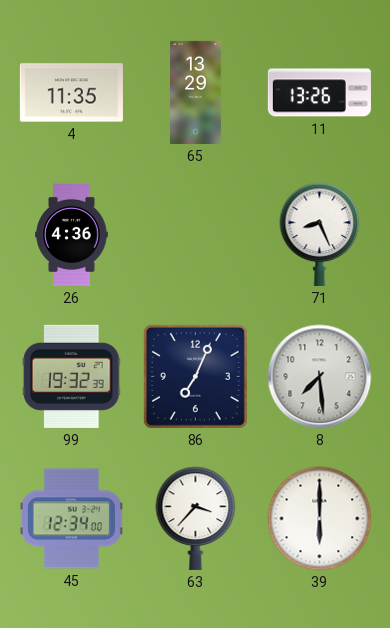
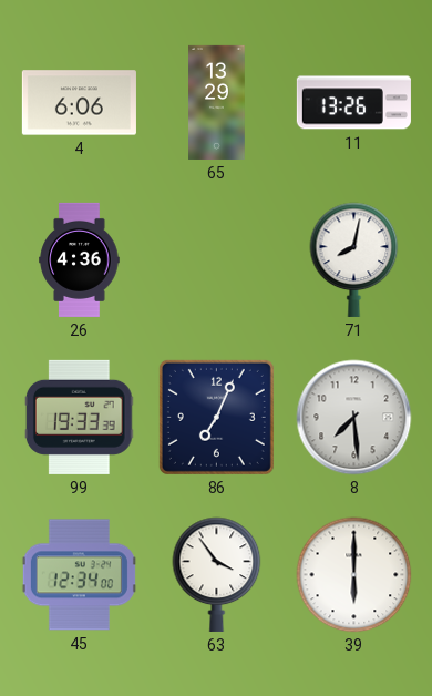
4: 11:35 -> 6:06
71: 8:26 -> 8:02
99: 19:32 -> 19:33
63: 3:37 -> 3:54
